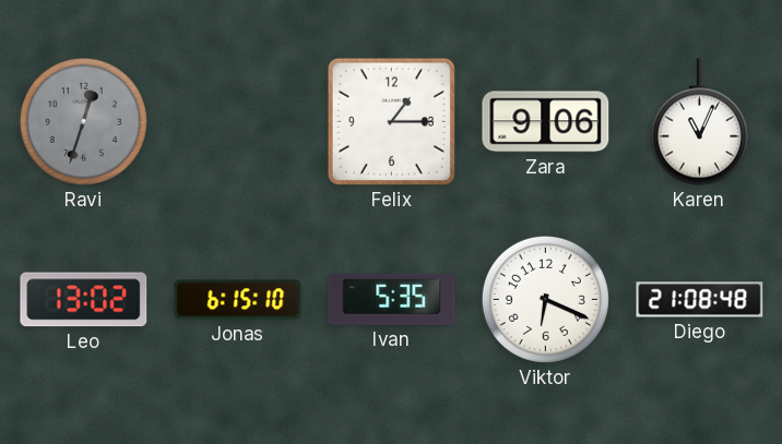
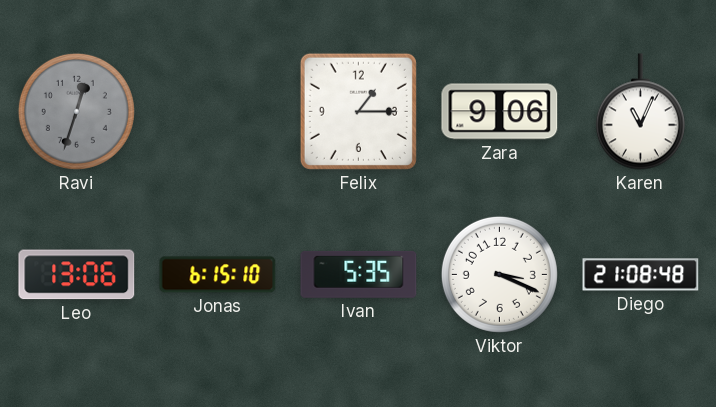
Leo: 13:02 -> 13:06
Viktor: 6:19 -> 3:19
